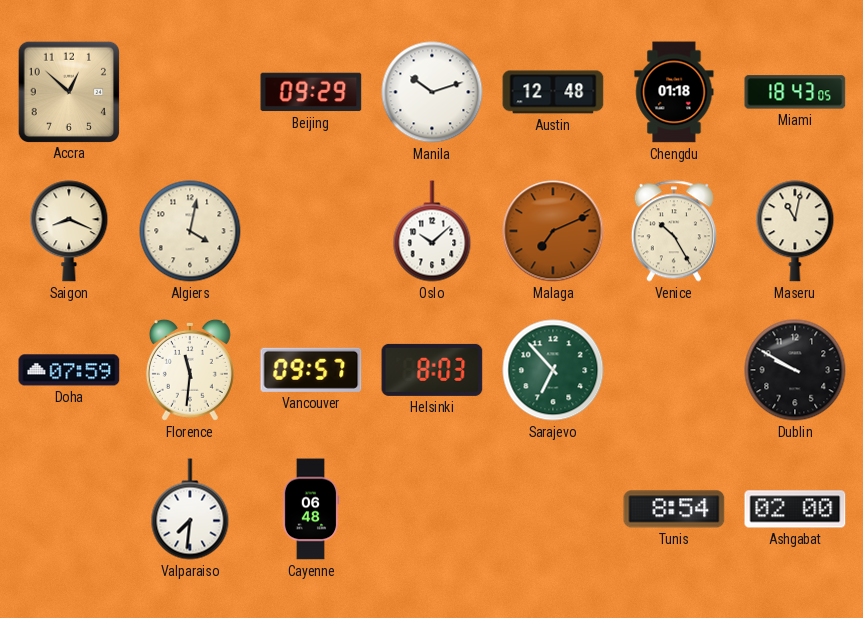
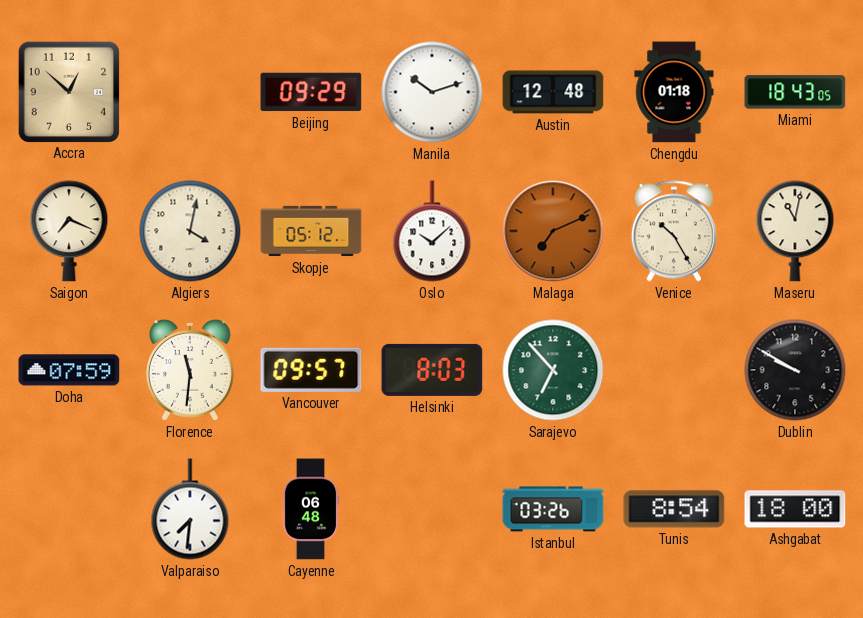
Saigon: 8:19 -> 7:19
Skopje: none -> 05:12
Istanbul: none -> 03:26
Ashgabat: 02:00 -> 18:00
